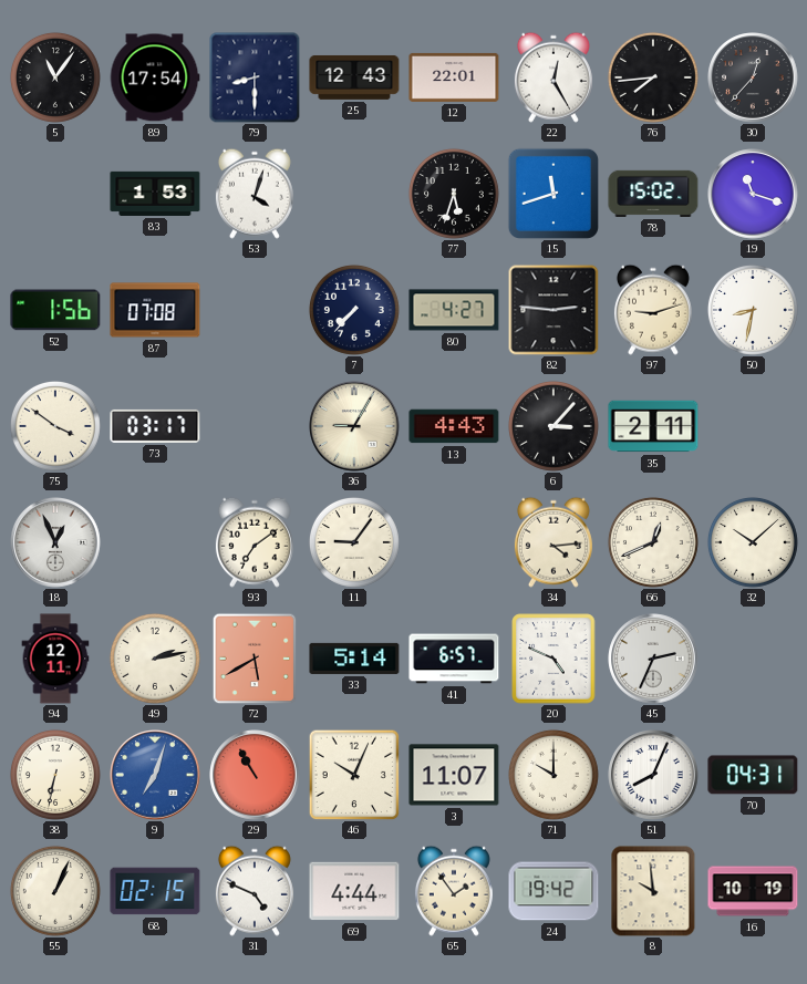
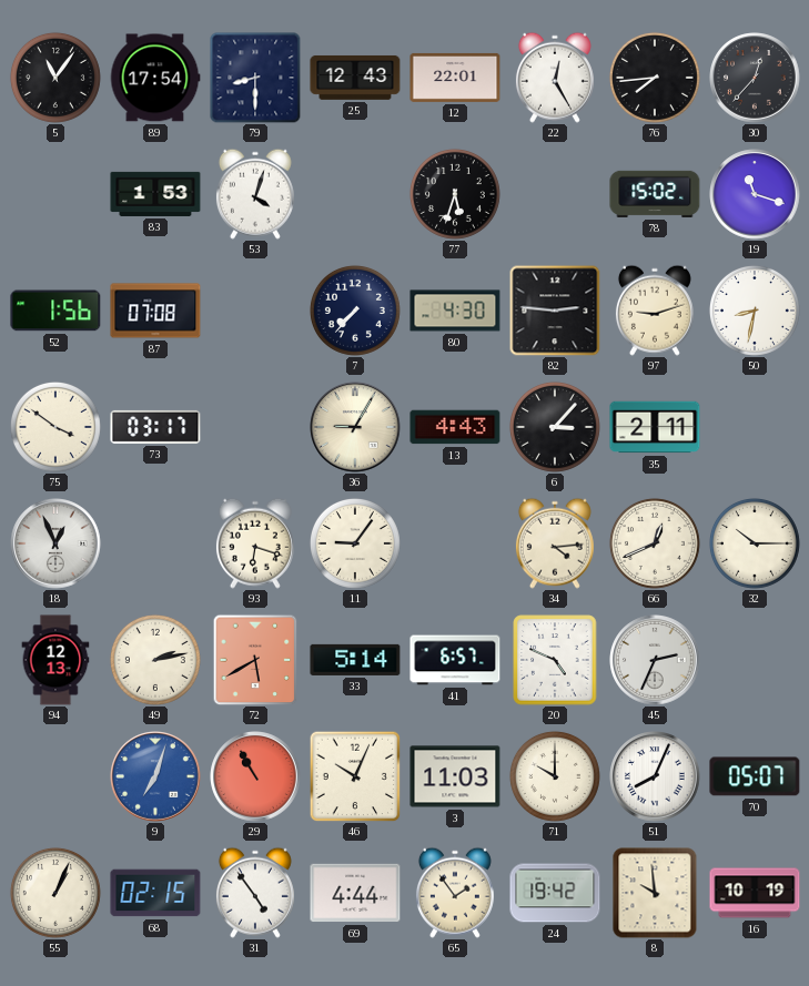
15: 11:42 -> none
80: 4:27 -> 4:30
93: 7:09 -> 6:18
32: 10:08 -> 10:15
94: 12:11 -> 12:13
38: 6:32 -> none
3: 11:07 -> 11:03
70: 04:31 -> 05:07
31: 4:49 -> 4:54
